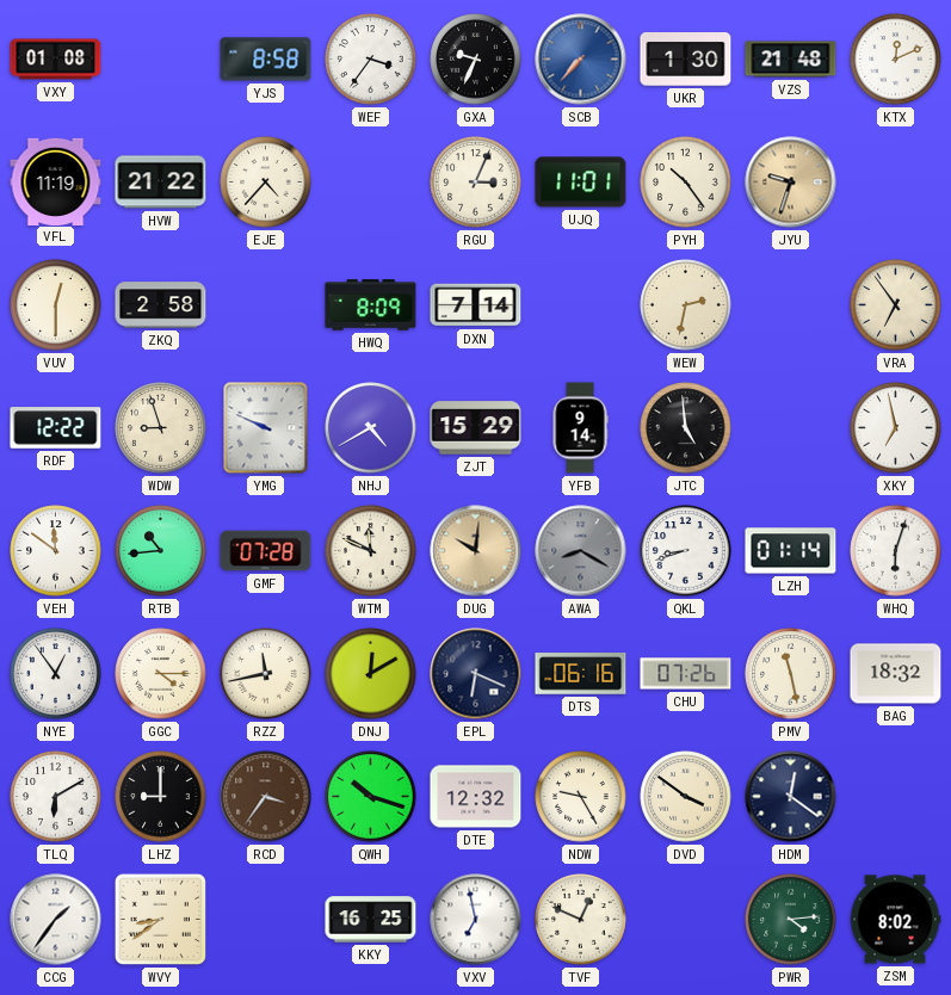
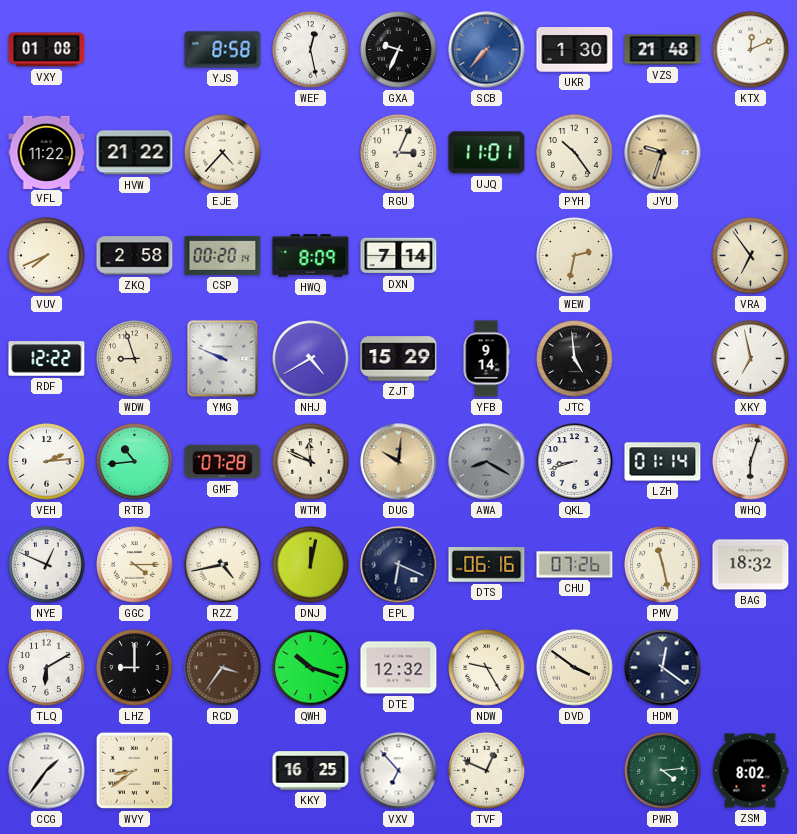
WEF: 3:36 -> 12:28
VFL: 11:19 -> 11:22
VUV: 12:30 -> 7:41
CSP: none -> 00:20
VEH: 11:51 -> 2:14
NYE: 12:54 -> 12:49
RZZ: 11:43 -> 4:43
DNJ: 12:10 -> 12:02
VXV: 6:58 -> 6:53
